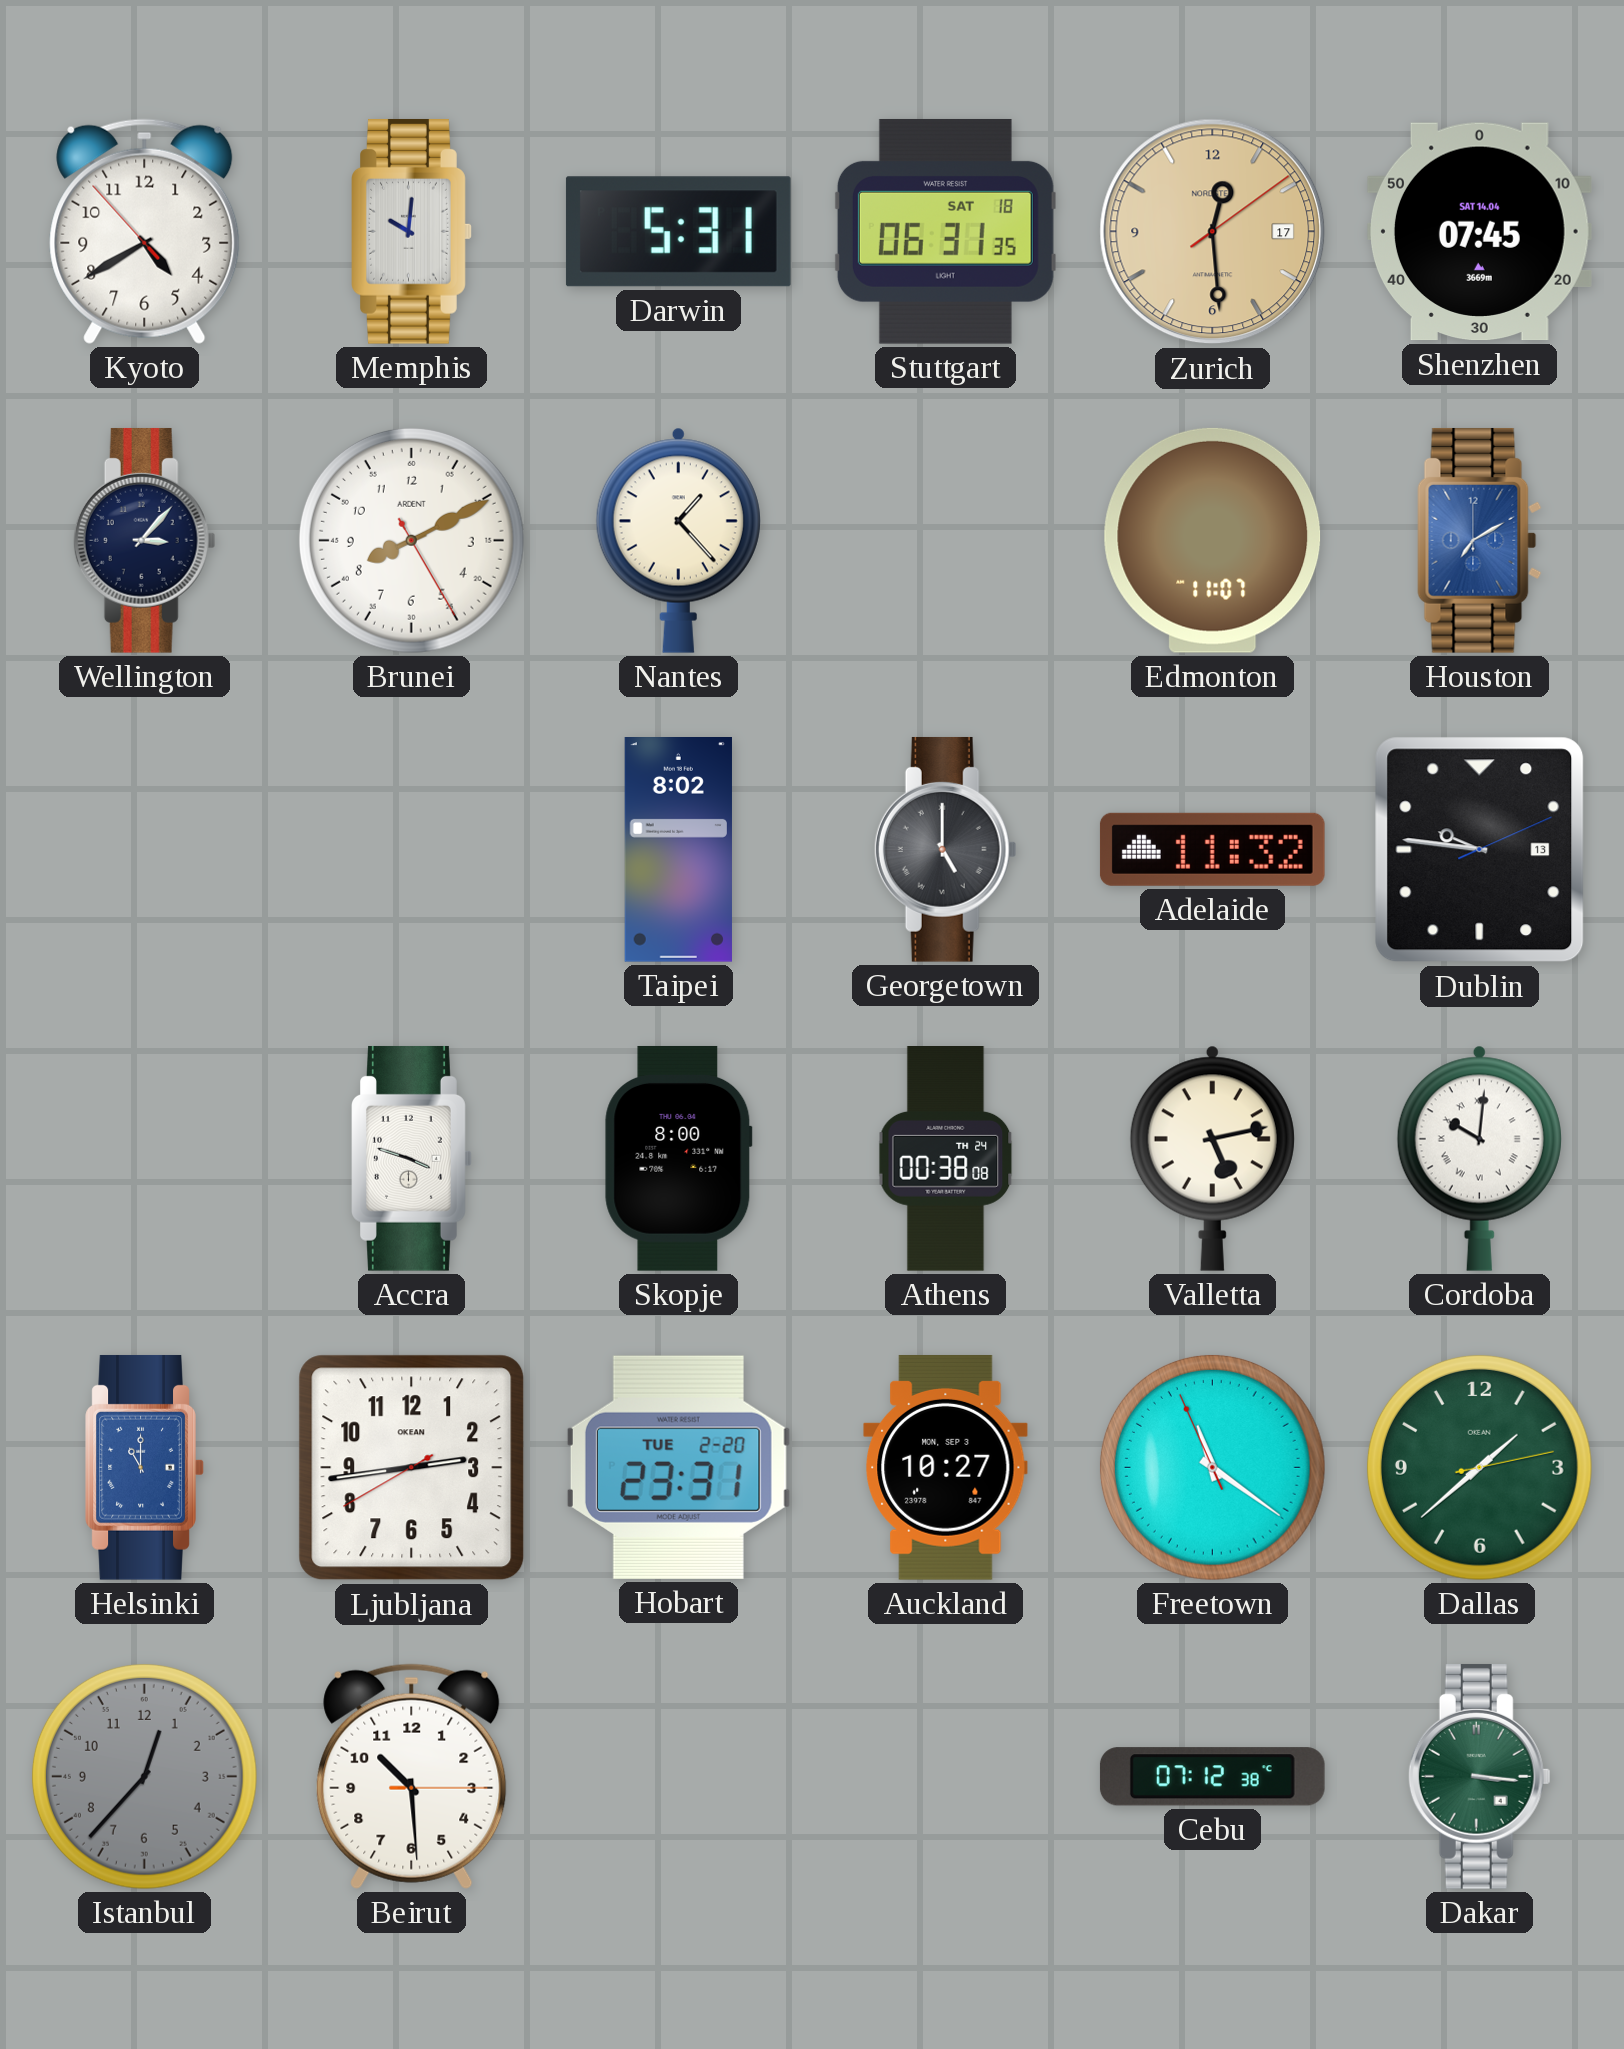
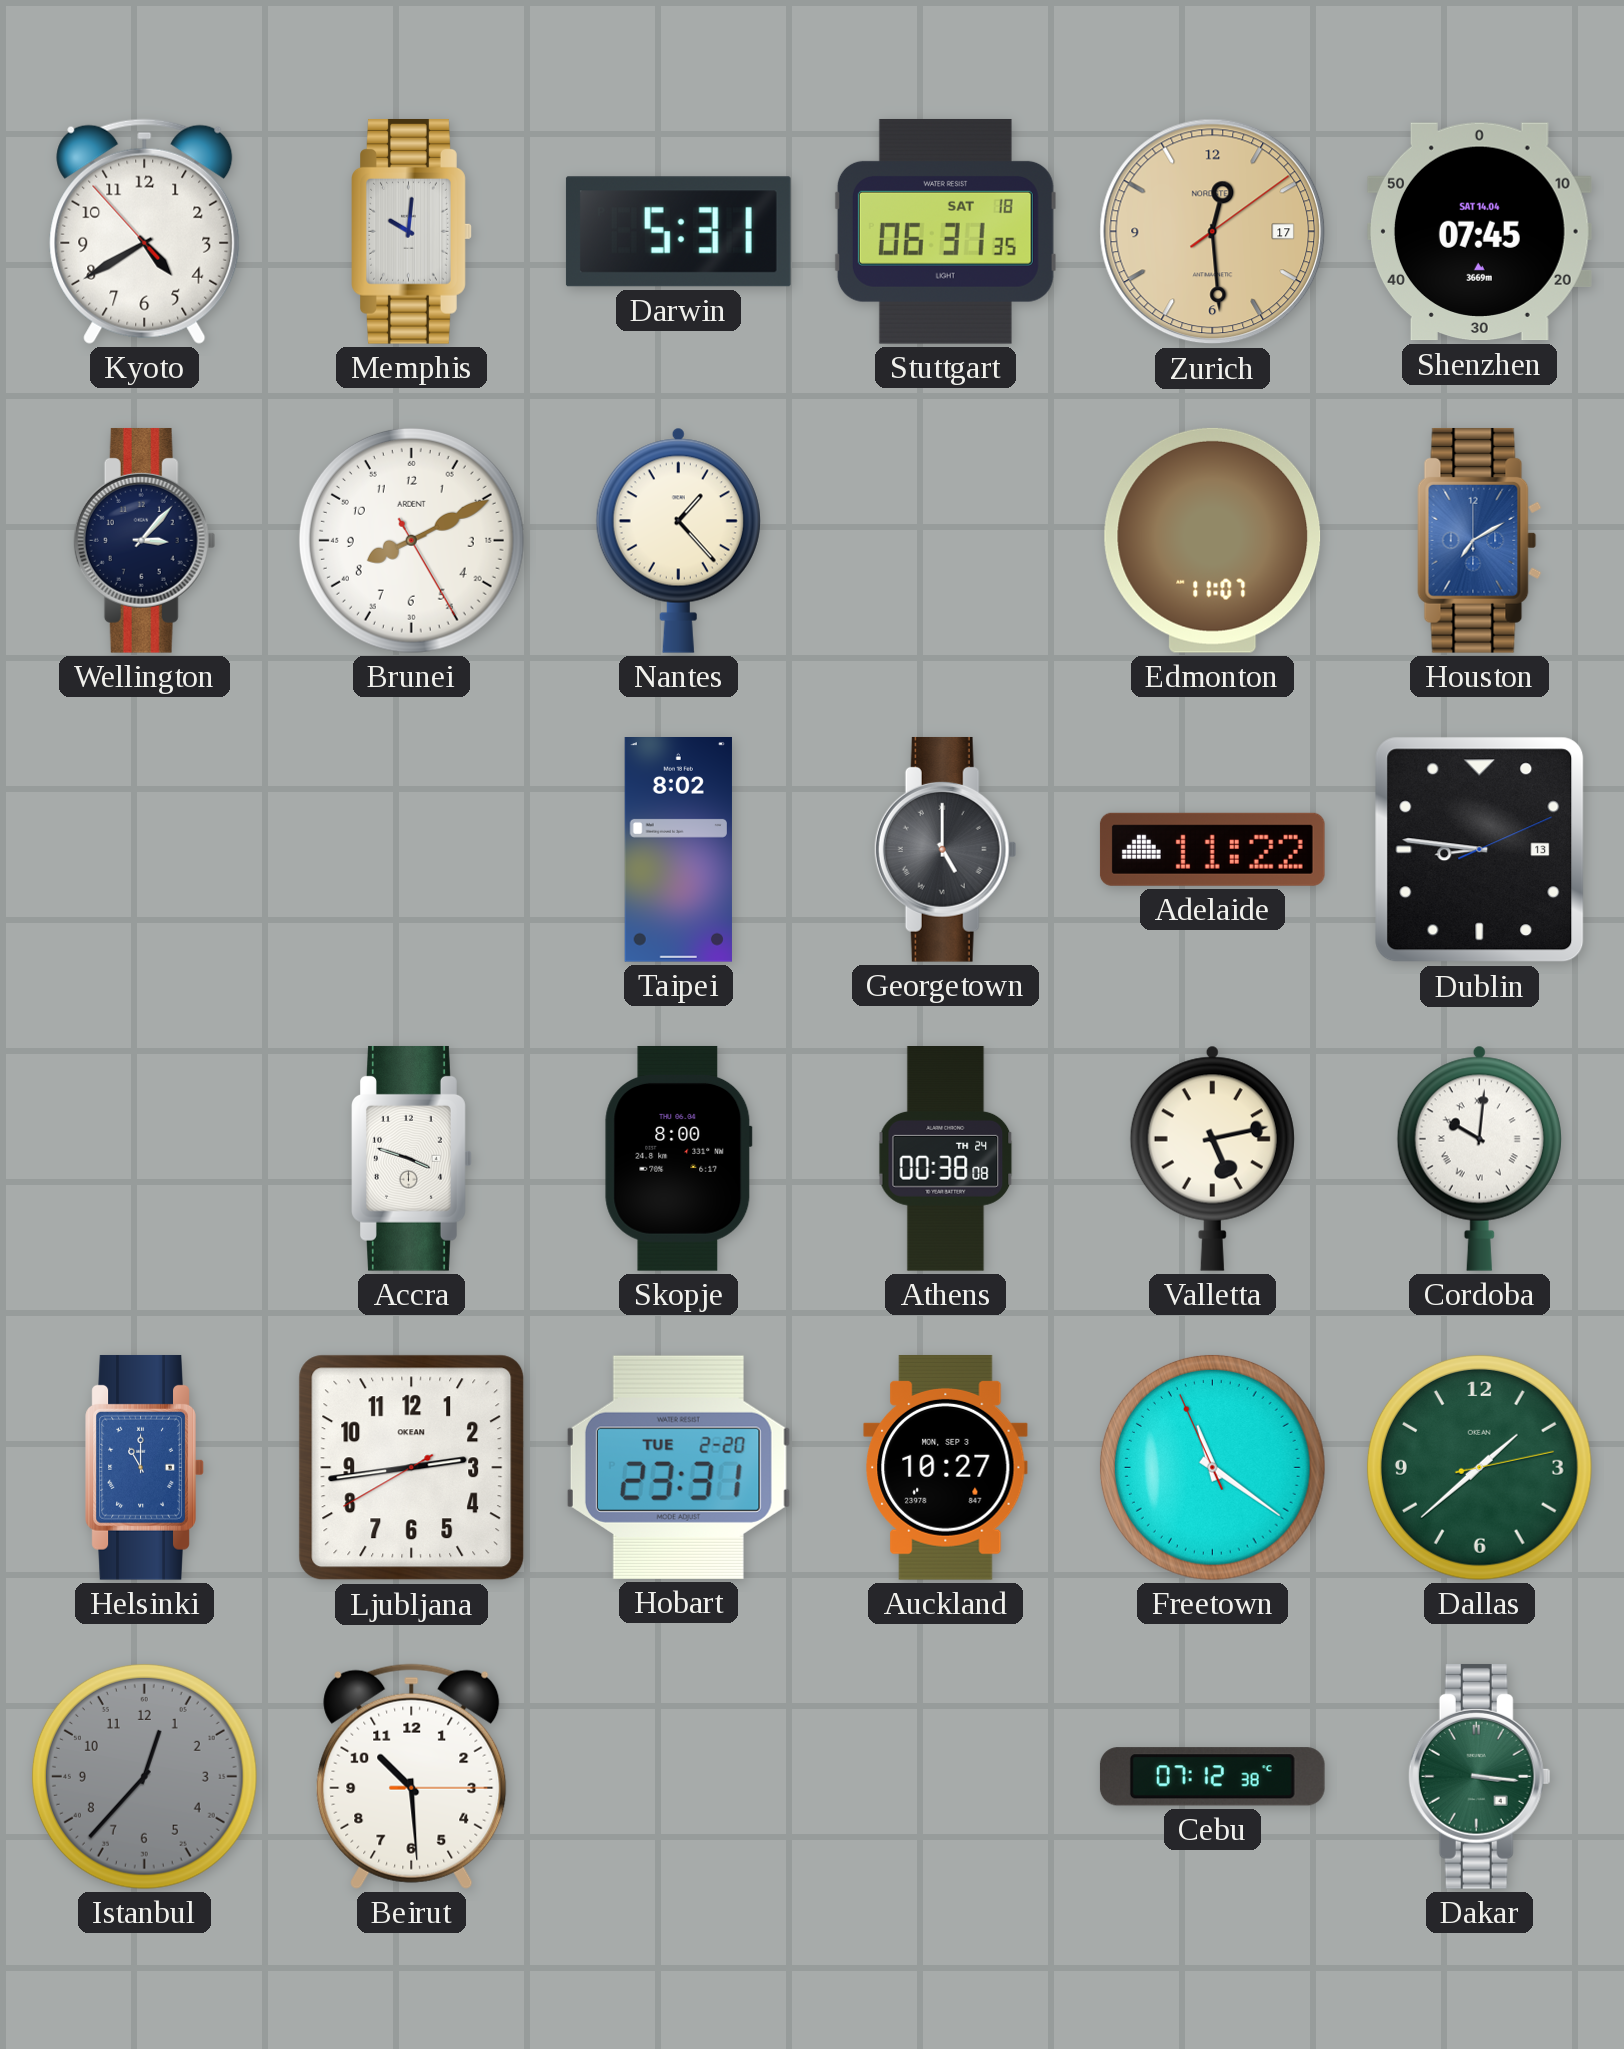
Adelaide: 11:32 -> 11:22
Dublin: 9:46 -> 8:46
